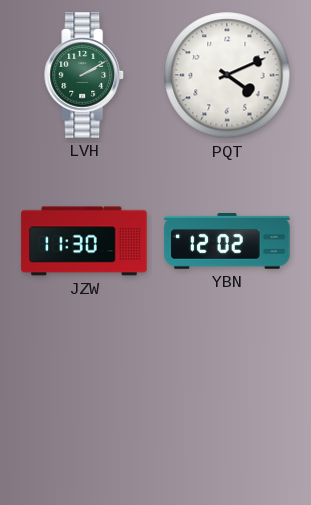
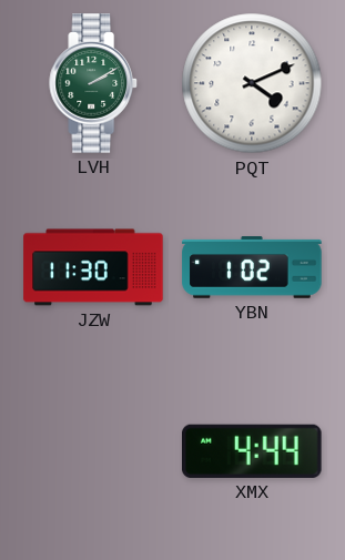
YBN: 12:02 -> 1:02
XMX: none -> 4:44
